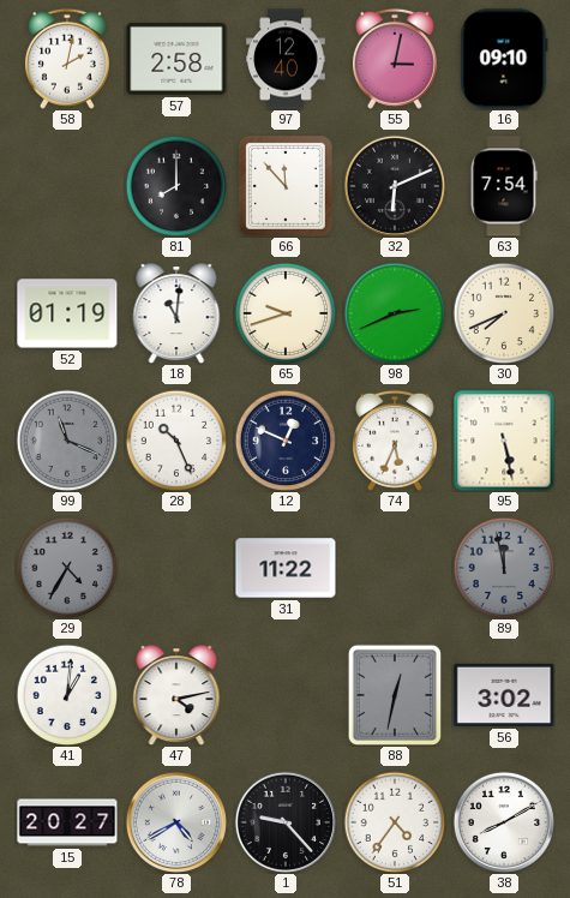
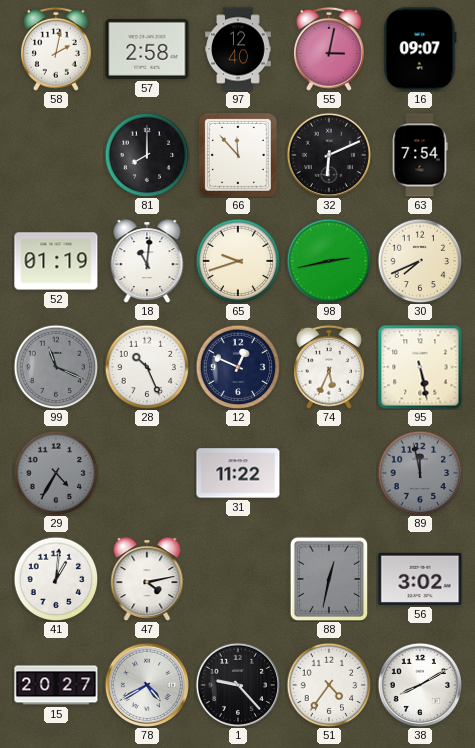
16: 09:10 -> 09:07
98: 2:41 -> 2:43
